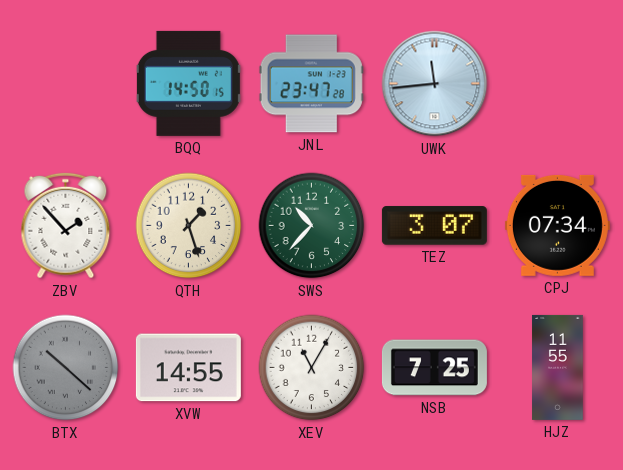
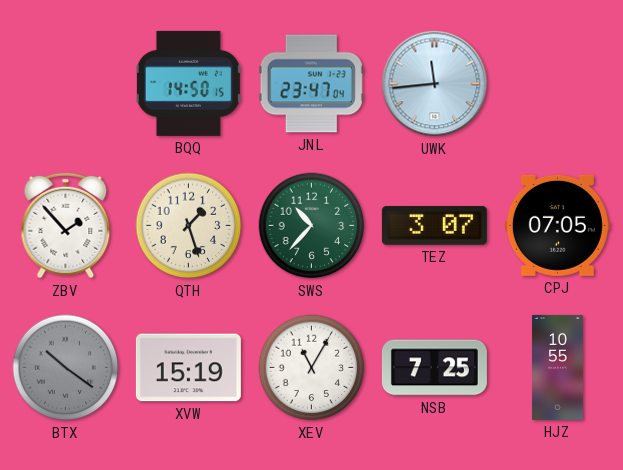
JNL: 23:47:28 -> 23:47:04
CPJ: 07:34 -> 07:05
BTX: 10:22 -> 10:21
XVW: 14:55 -> 15:19
HJZ: 11:55 -> 10:55
